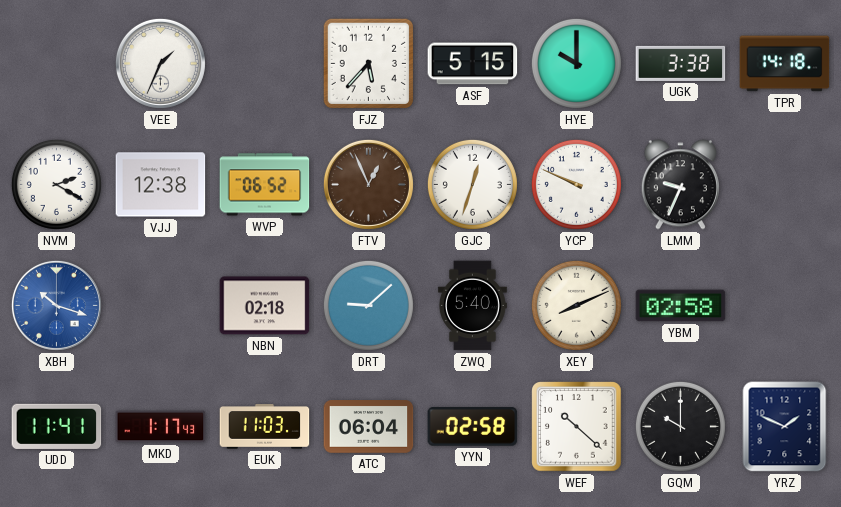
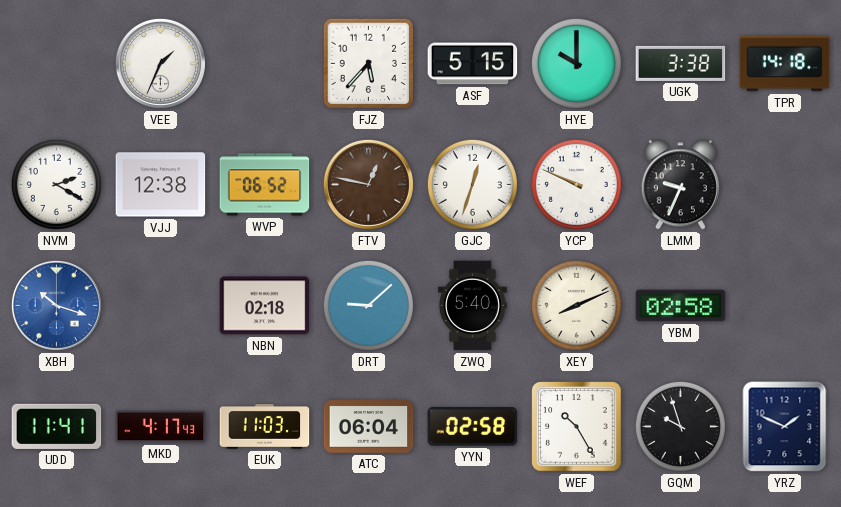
FTV: 12:56 -> 12:47
MKD: 1:17 -> 4:17
WEF: 10:22 -> 10:25
GQM: 10:00 -> 9:57
